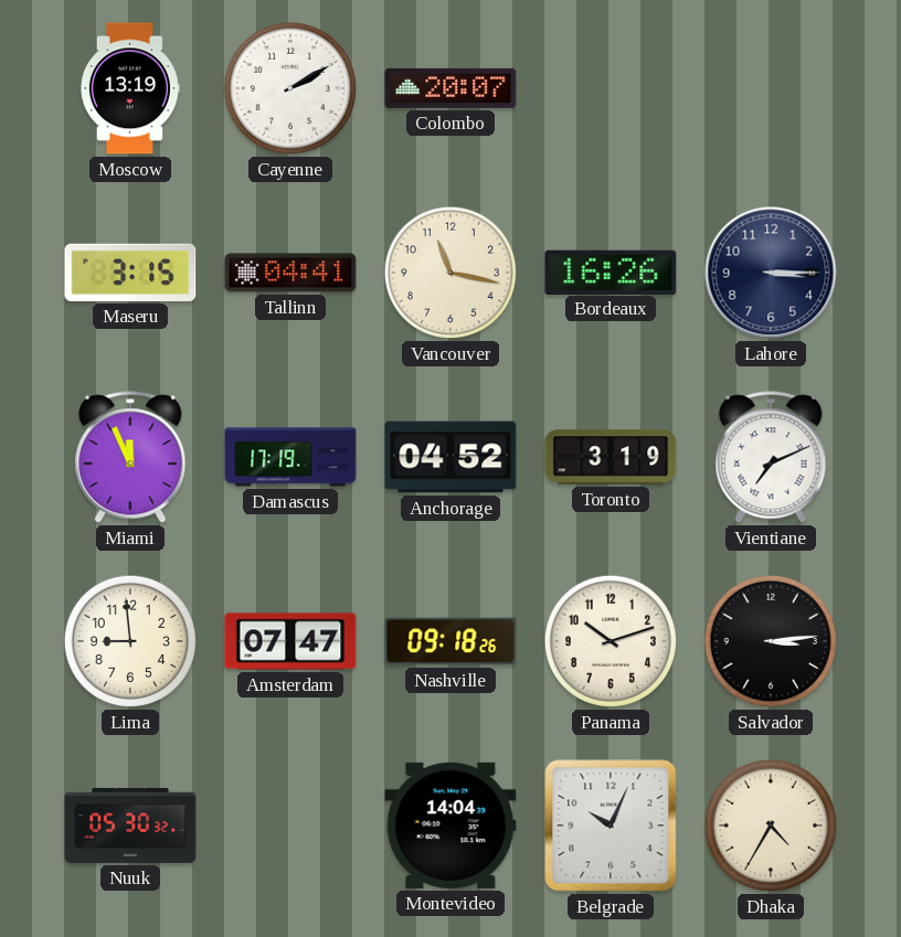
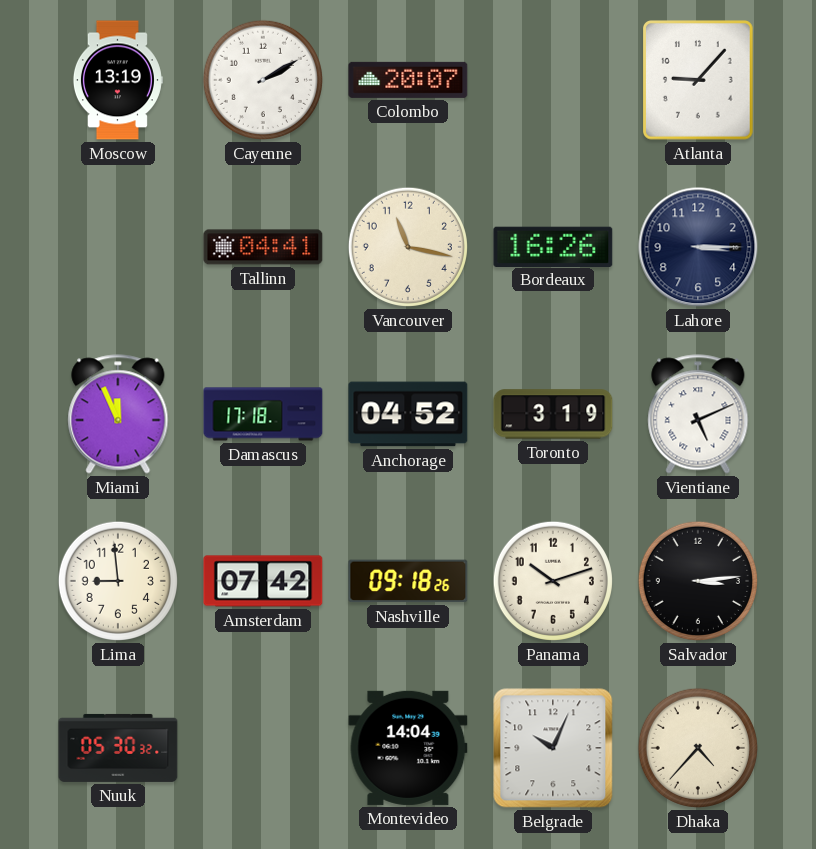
Atlanta: none -> 9:07
Maseru: 3:15 -> none
Damascus: 17:19 -> 17:18
Vientiane: 7:11 -> 5:11
Amsterdam: 07:47 -> 07:42
Dhaka: 4:35 -> 4:37
